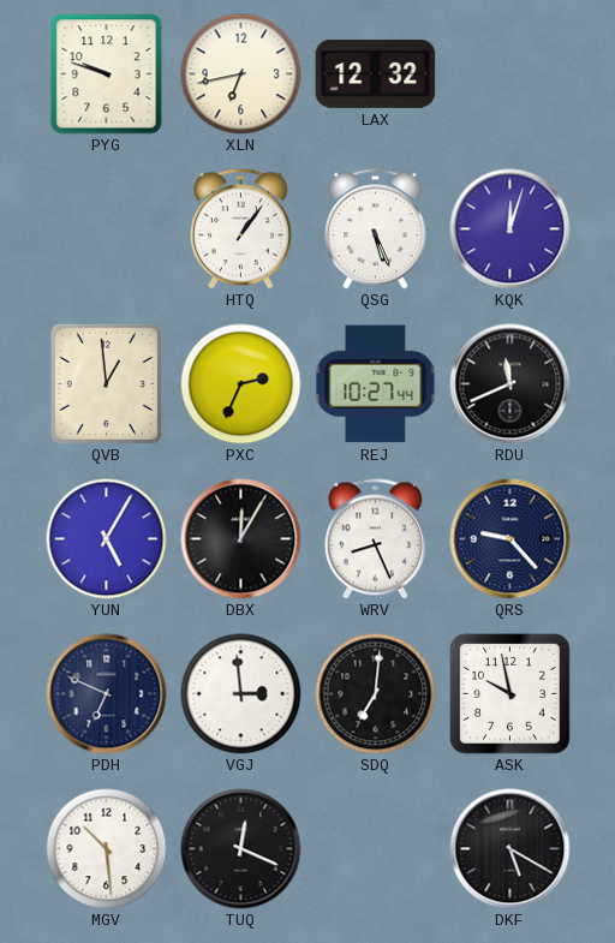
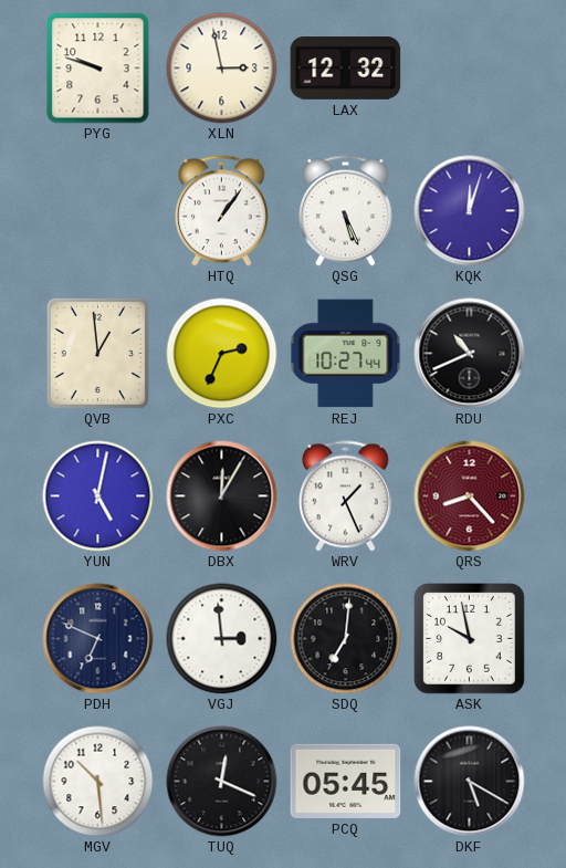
XLN: 6:43 -> 2:58
RDU: 11:41 -> 10:41
YUN: 5:05 -> 5:02
WRV: 8:26 -> 1:26
QRS: 9:23 -> 8:23
QRS dial: navy -> burgundy
PCQ: none -> 05:45
